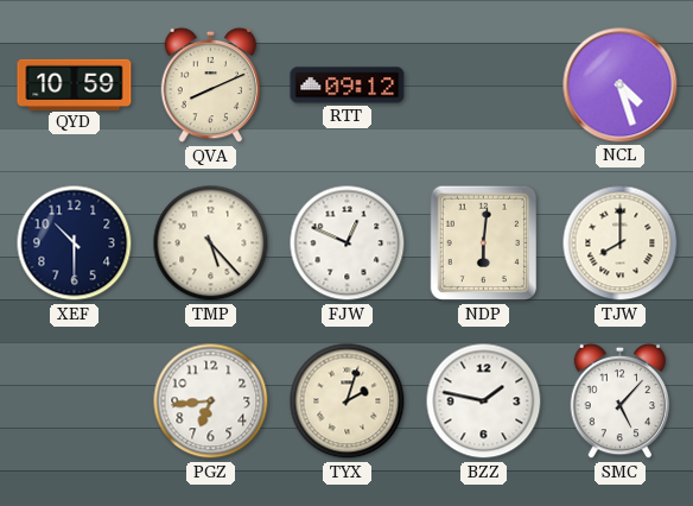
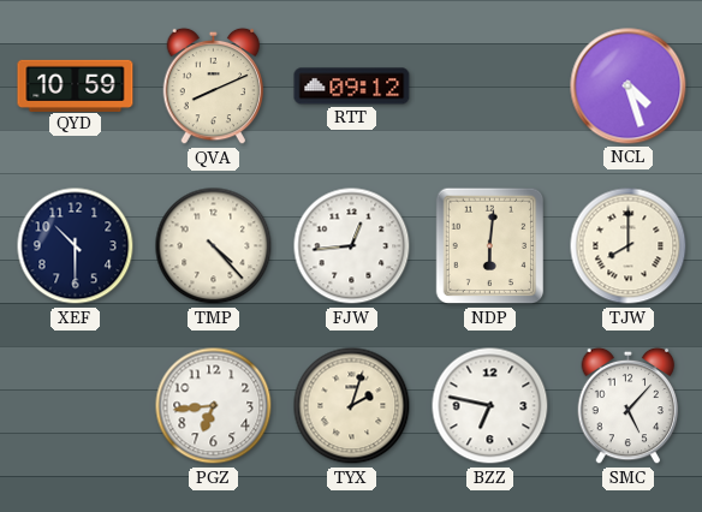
TMP: 5:23 -> 4:23
FJW: 12:49 -> 12:44
BZZ: 1:47 -> 6:47
